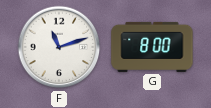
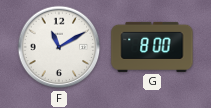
F: 11:12 -> 11:10
